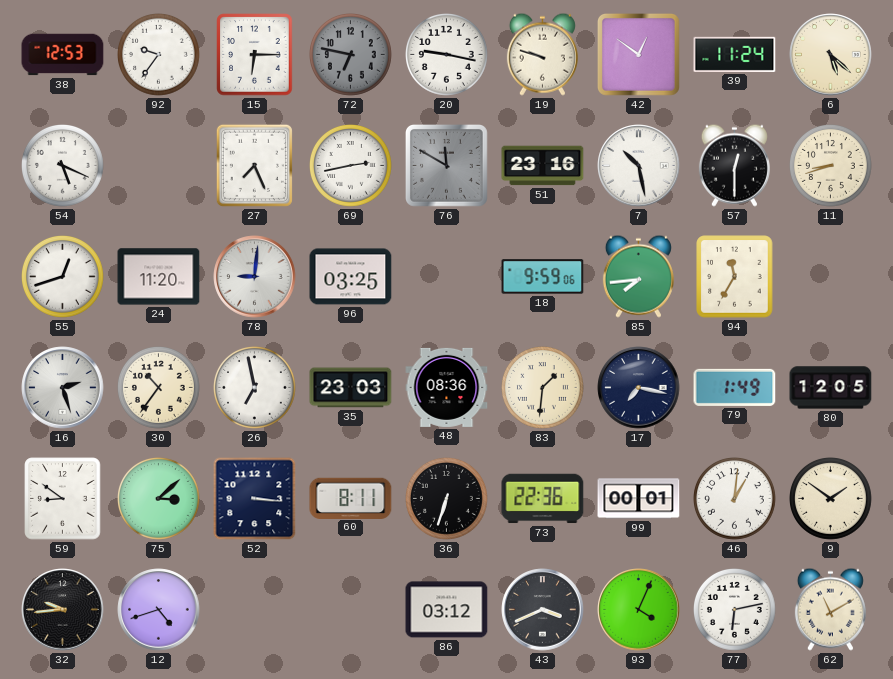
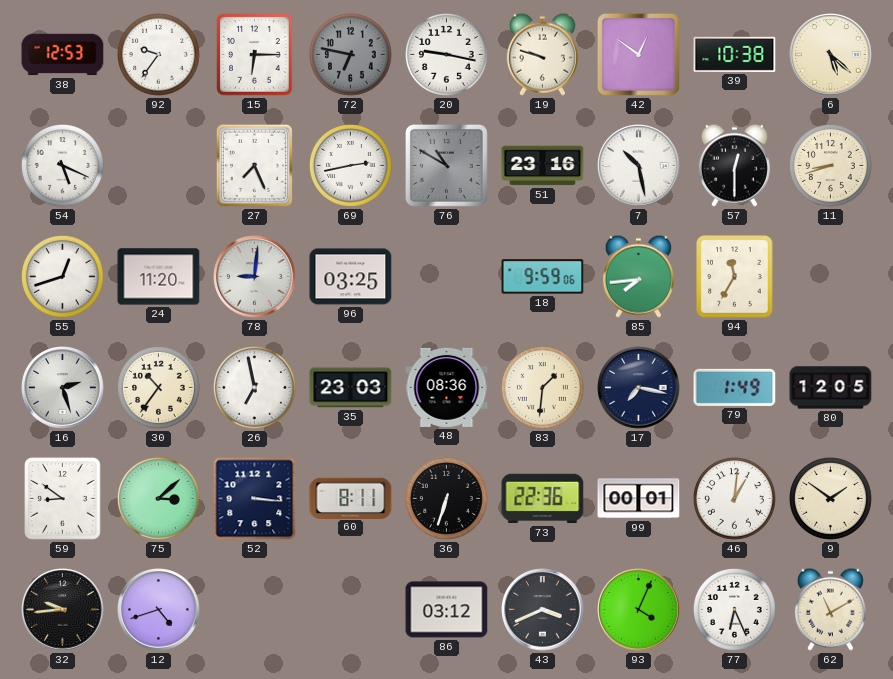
39: 11:24 -> 10:38
76: 11:50 -> 10:50
77: 6:13 -> 6:26
